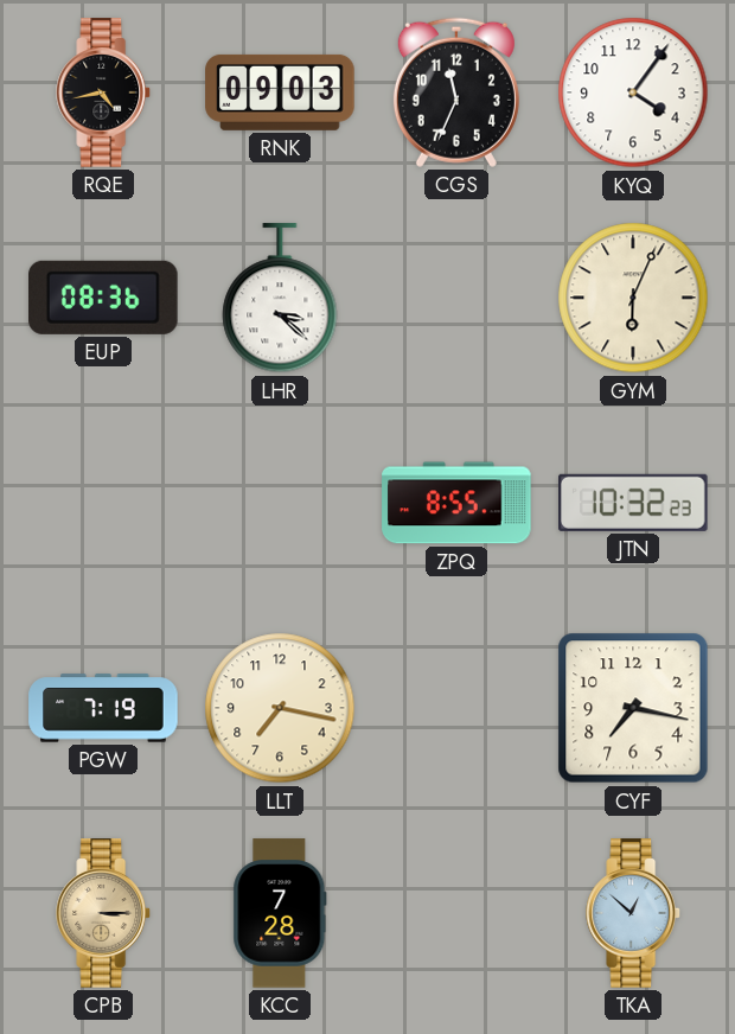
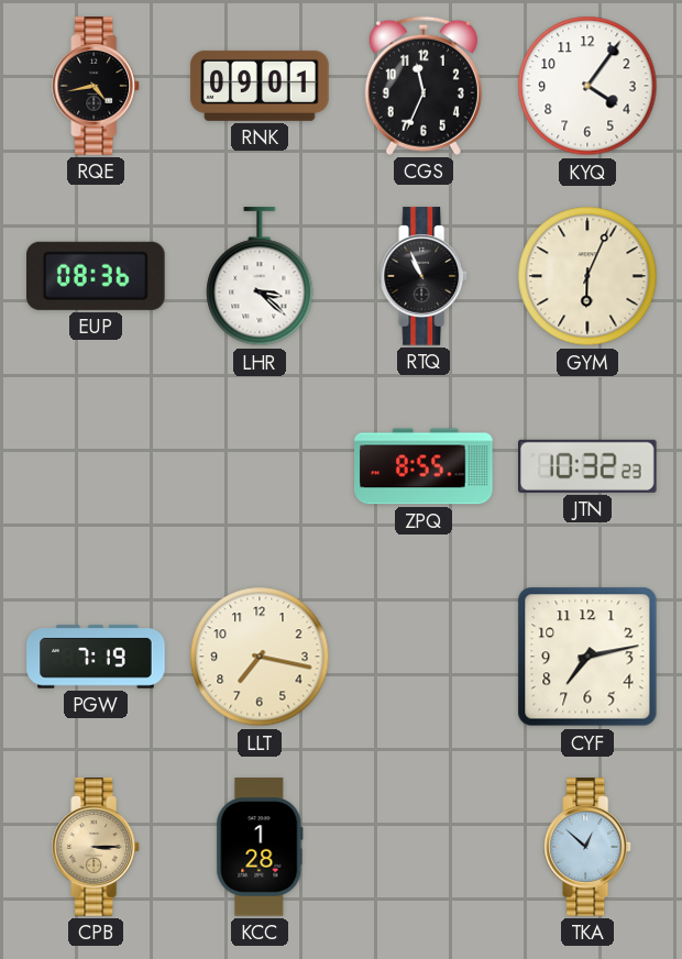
RNK: 09:03 -> 09:01
RTQ: none -> 10:56
CYF: 7:17 -> 7:13
KCC: 7:28 -> 1:28
